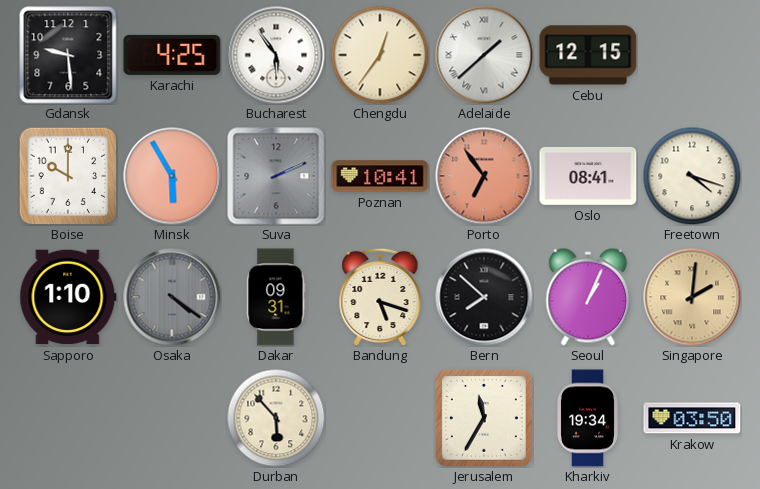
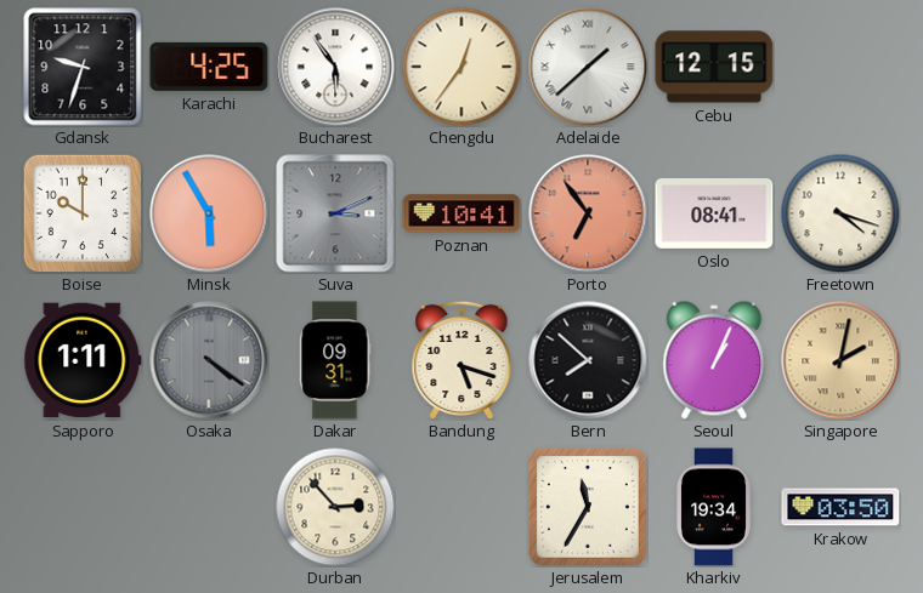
Gdansk: 9:29 -> 9:33
Suva: 2:11 -> 3:11
Sapporo: 1:10 -> 1:11
Singapore: 2:01 -> 2:02
Durban: 5:53 -> 2:53
